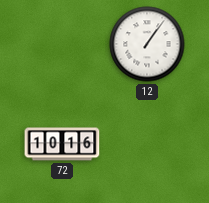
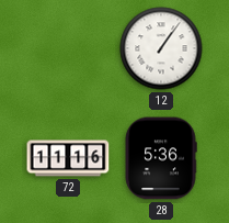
72: 10:16 -> 11:16
28: none -> 5:36
